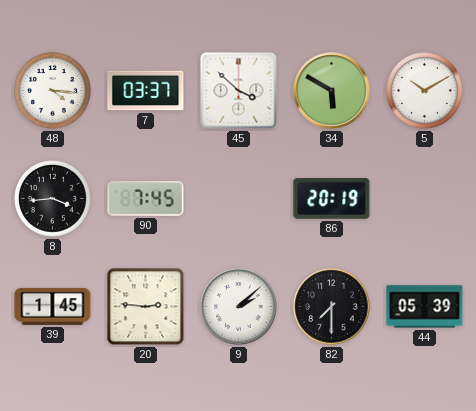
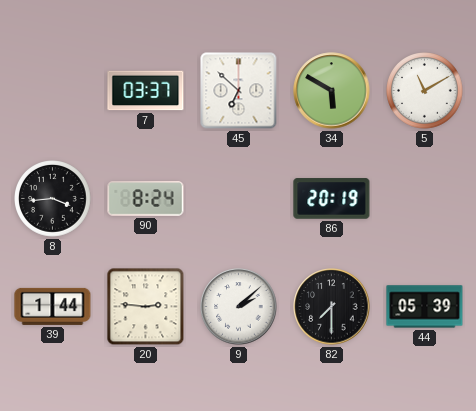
48: 4:16 -> none
45: 3:52 -> 6:52
5: 10:10 -> 11:10
90: 7:45 -> 8:24
39: 1:45 -> 1:44
